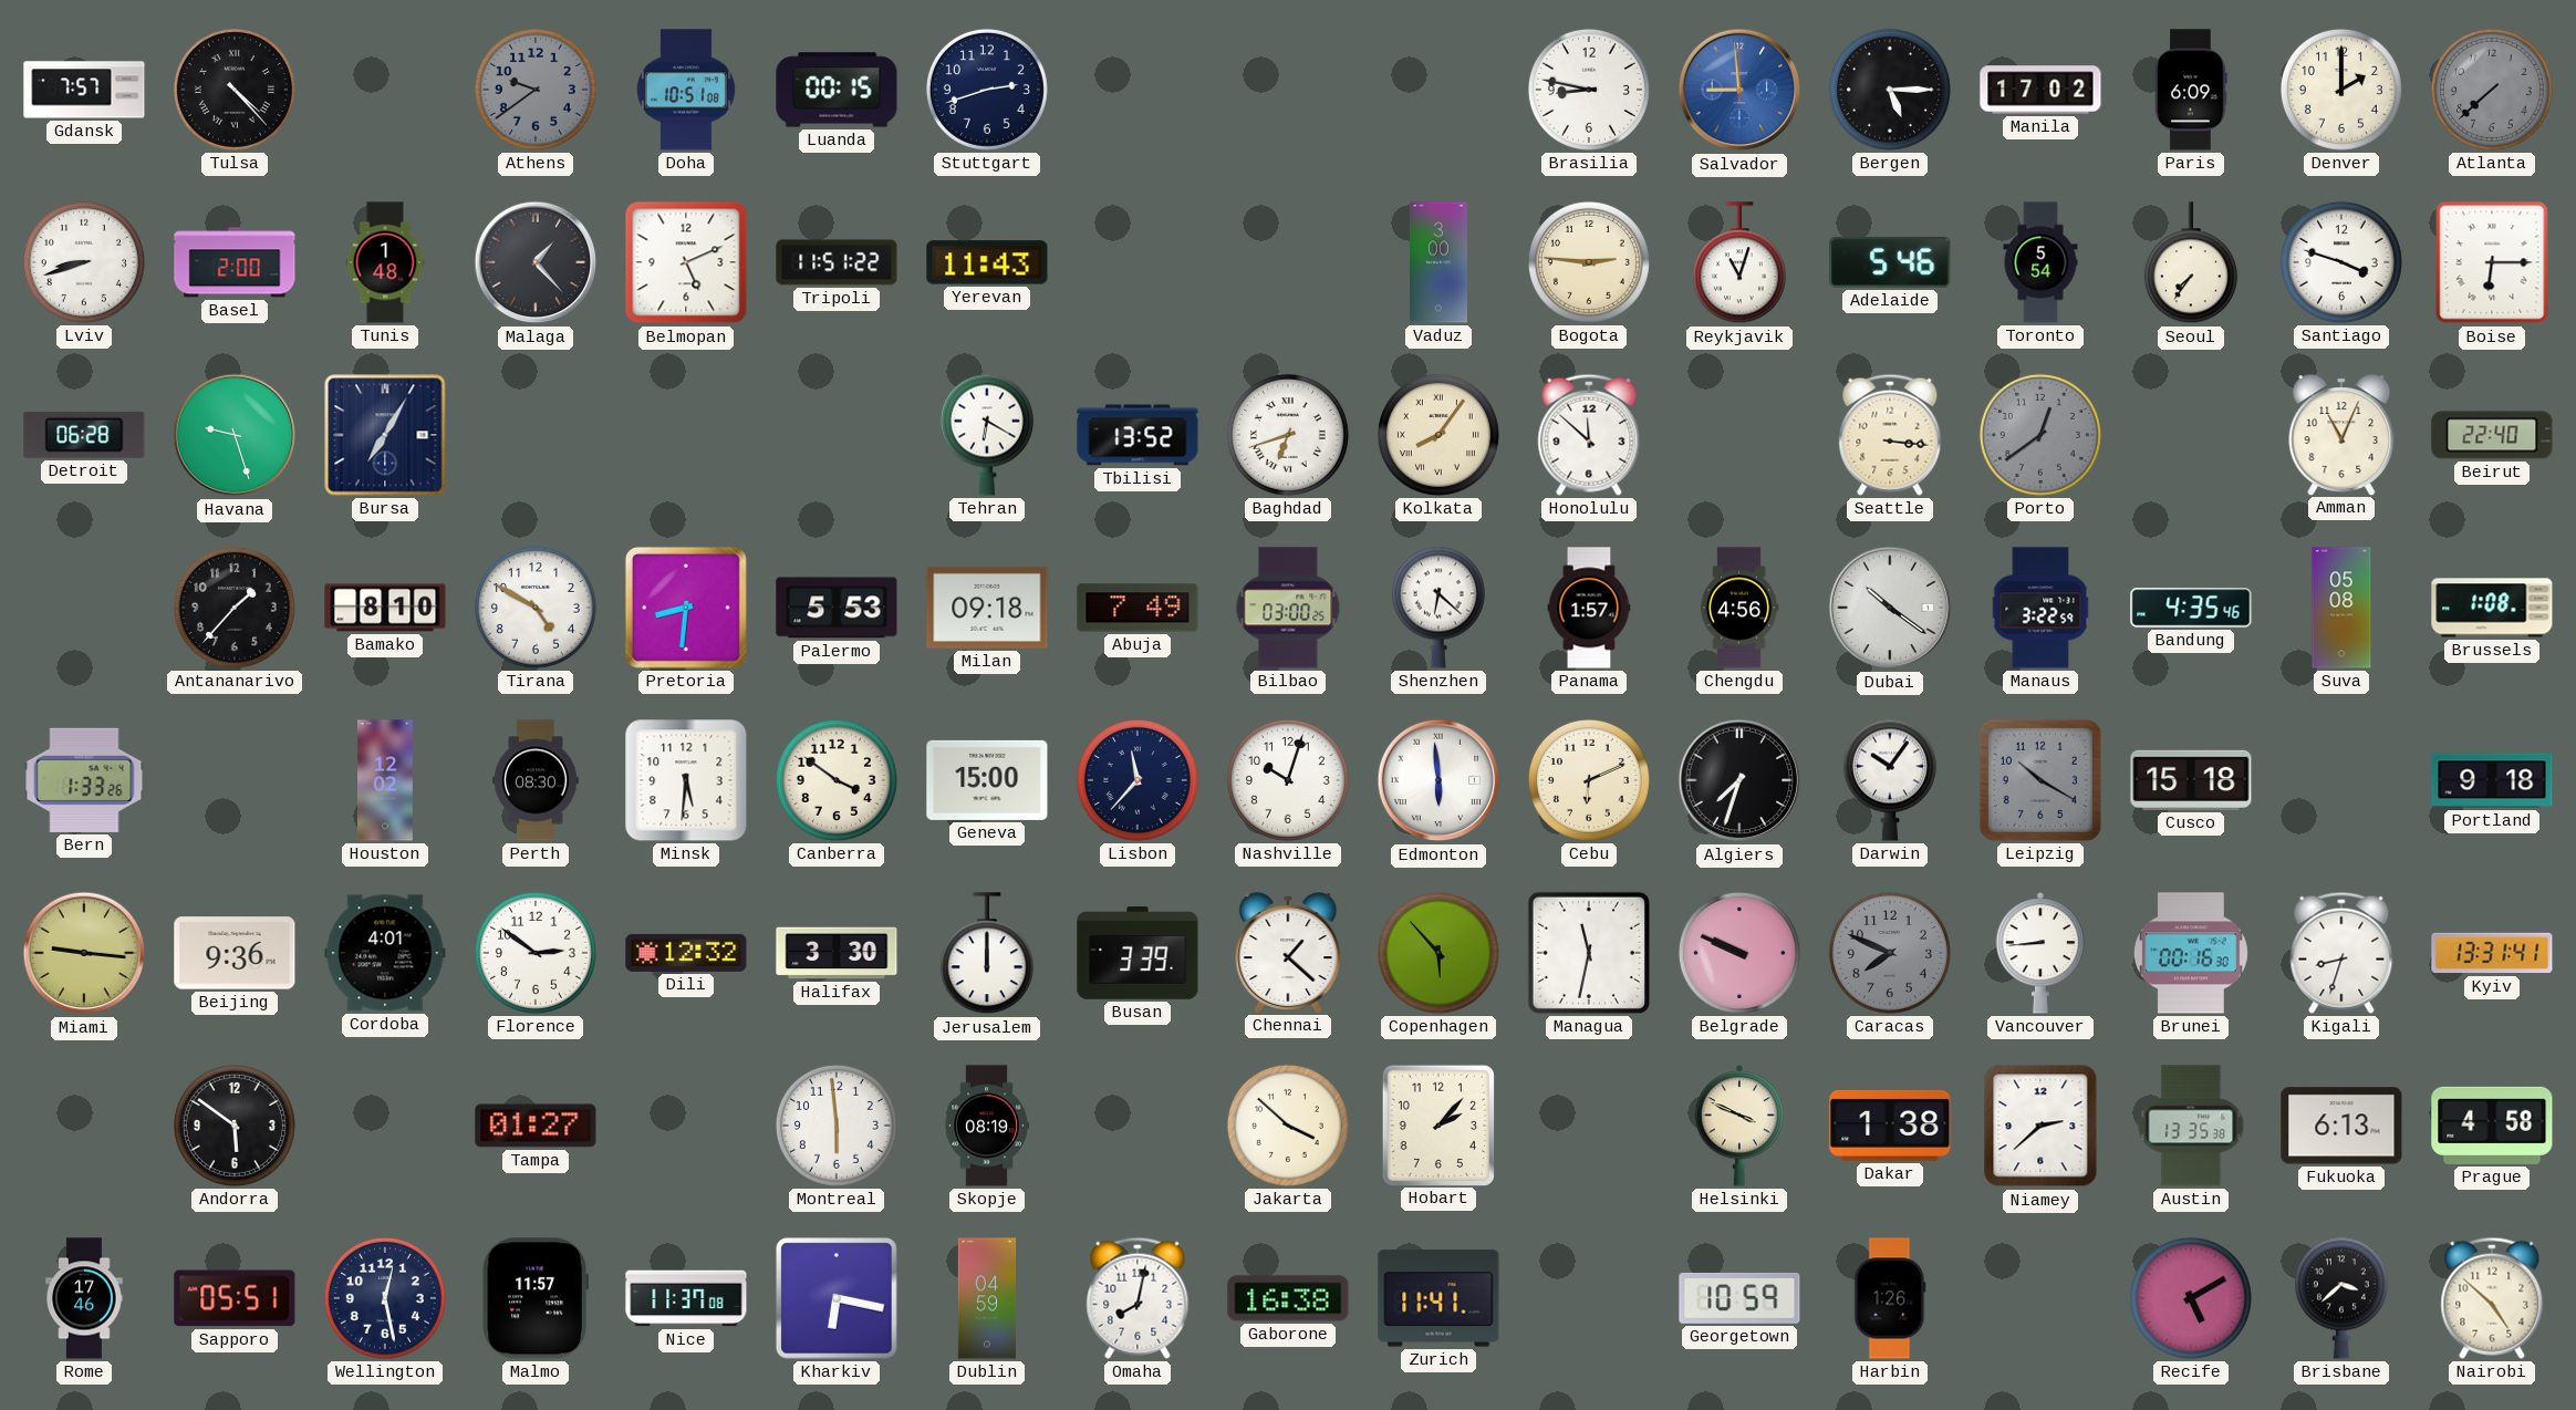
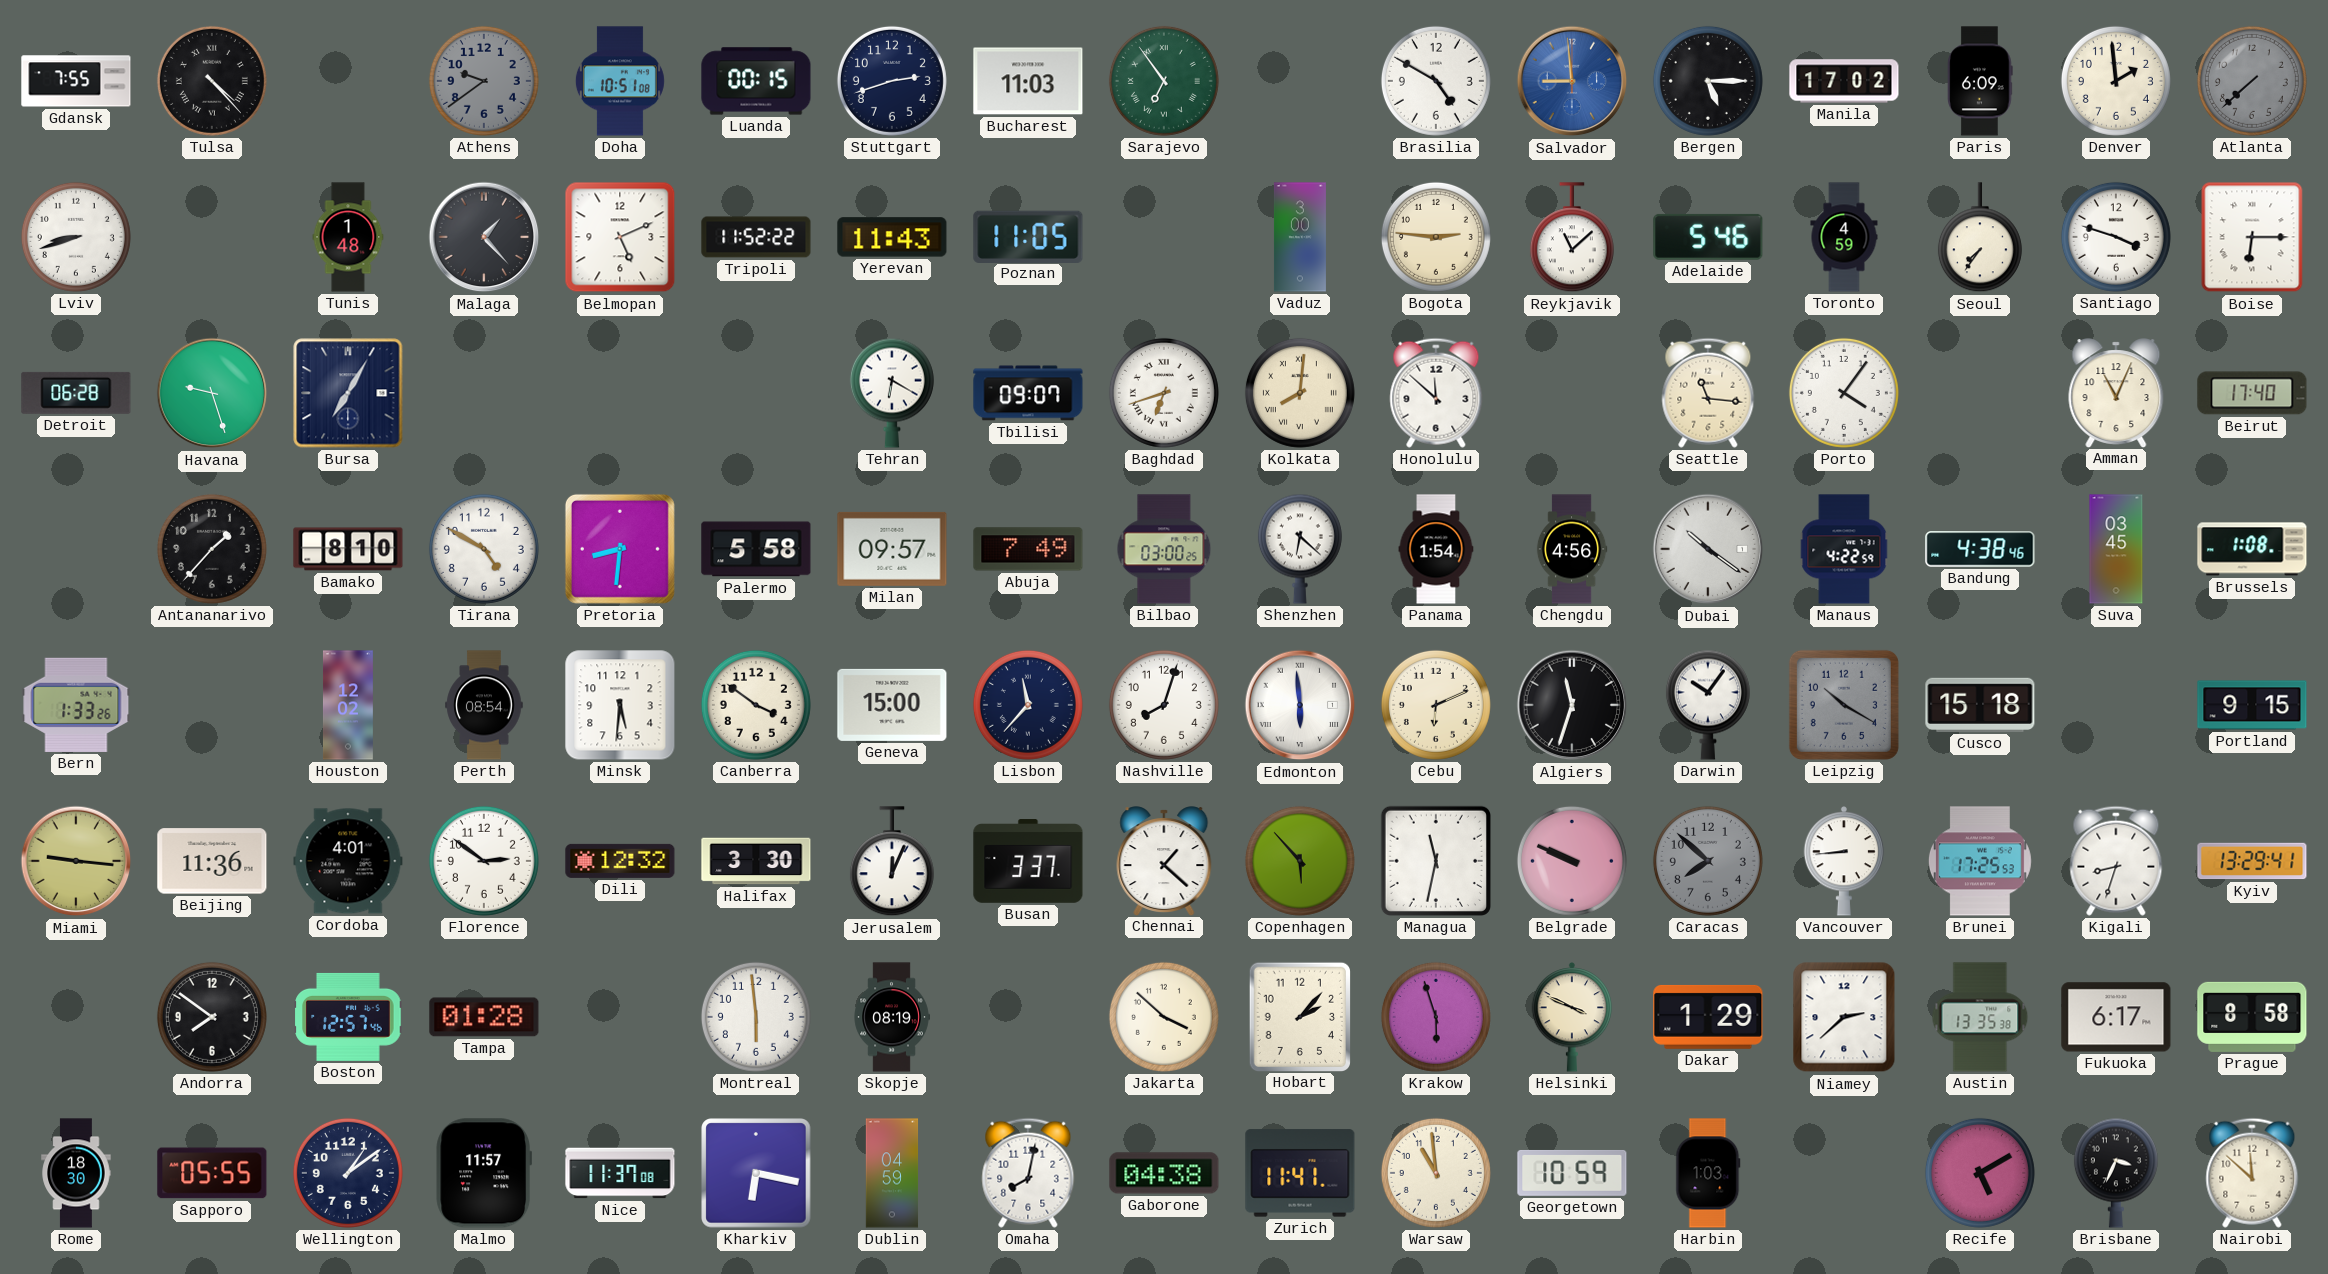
Gdansk: 7:57 -> 7:55
Bucharest: none -> 11:03
Sarajevo: none -> 6:54
Brasilia: 8:47 -> 4:50
Denver: 2:00 -> 1:59
Basel: 2:00 -> none
Tripoli: 11:51 -> 11:52
Poznan: none -> 11:05
Reykjavik: 11:03 -> 11:08
Toronto: 5:54 -> 4:59
Tbilisi: 13:52 -> 09:07
Kolkata: 8:06 -> 8:01
Seattle: 3:16 -> 11:16
Porto: 12:39 -> 4:06
Porto dial: grey -> white
Beirut: 22:40 -> 17:40
Palermo: 5:53 -> 5:58
Milan: 09:18 -> 09:57
Panama: 1:57 -> 1:54
Manaus: 3:22 -> 4:22
Bandung: 4:35 -> 4:38
Suva: 05:08 -> 03:45
Perth: 08:30 -> 08:54
Nashville: 10:03 -> 8:03
Algiers: 7:33 -> 11:33
Portland: 9:18 -> 9:15
Beijing: 9:36 -> 11:36
Jerusalem: 12:00 -> 12:04
Busan: 3:39 -> 3:37
Caracas: 7:49 -> 7:52
Brunei: 00:16 -> 17:25
Kyiv: 13:31 -> 13:29
Andorra: 5:51 -> 7:51
Boston: none -> 12:57
Tampa: 01:27 -> 01:28
Krakow: none -> 5:57
Dakar: 1:38 -> 1:29
Fukuoka: 6:13 -> 6:17
Prague: 4:58 -> 8:58
Rome: 17:46 -> 18:30
Sapporo: 05:51 -> 05:55
Wellington: 12:28 -> 1:09
Gaborone: 16:38 -> 04:38
Warsaw: none -> 10:59
Harbin: 1:26 -> 1:03
Brisbane: 3:38 -> 3:34
Nairobi: 4:52 -> 11:52
